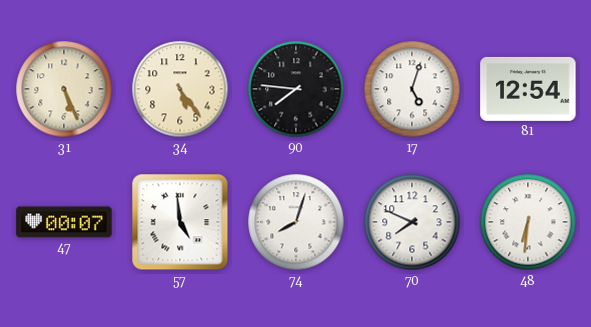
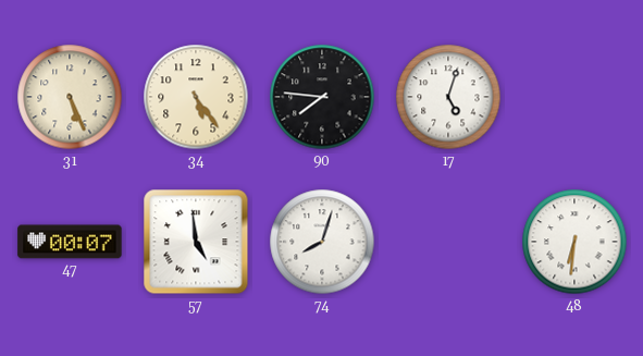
81: 12:54 -> none
70: 7:49 -> none
